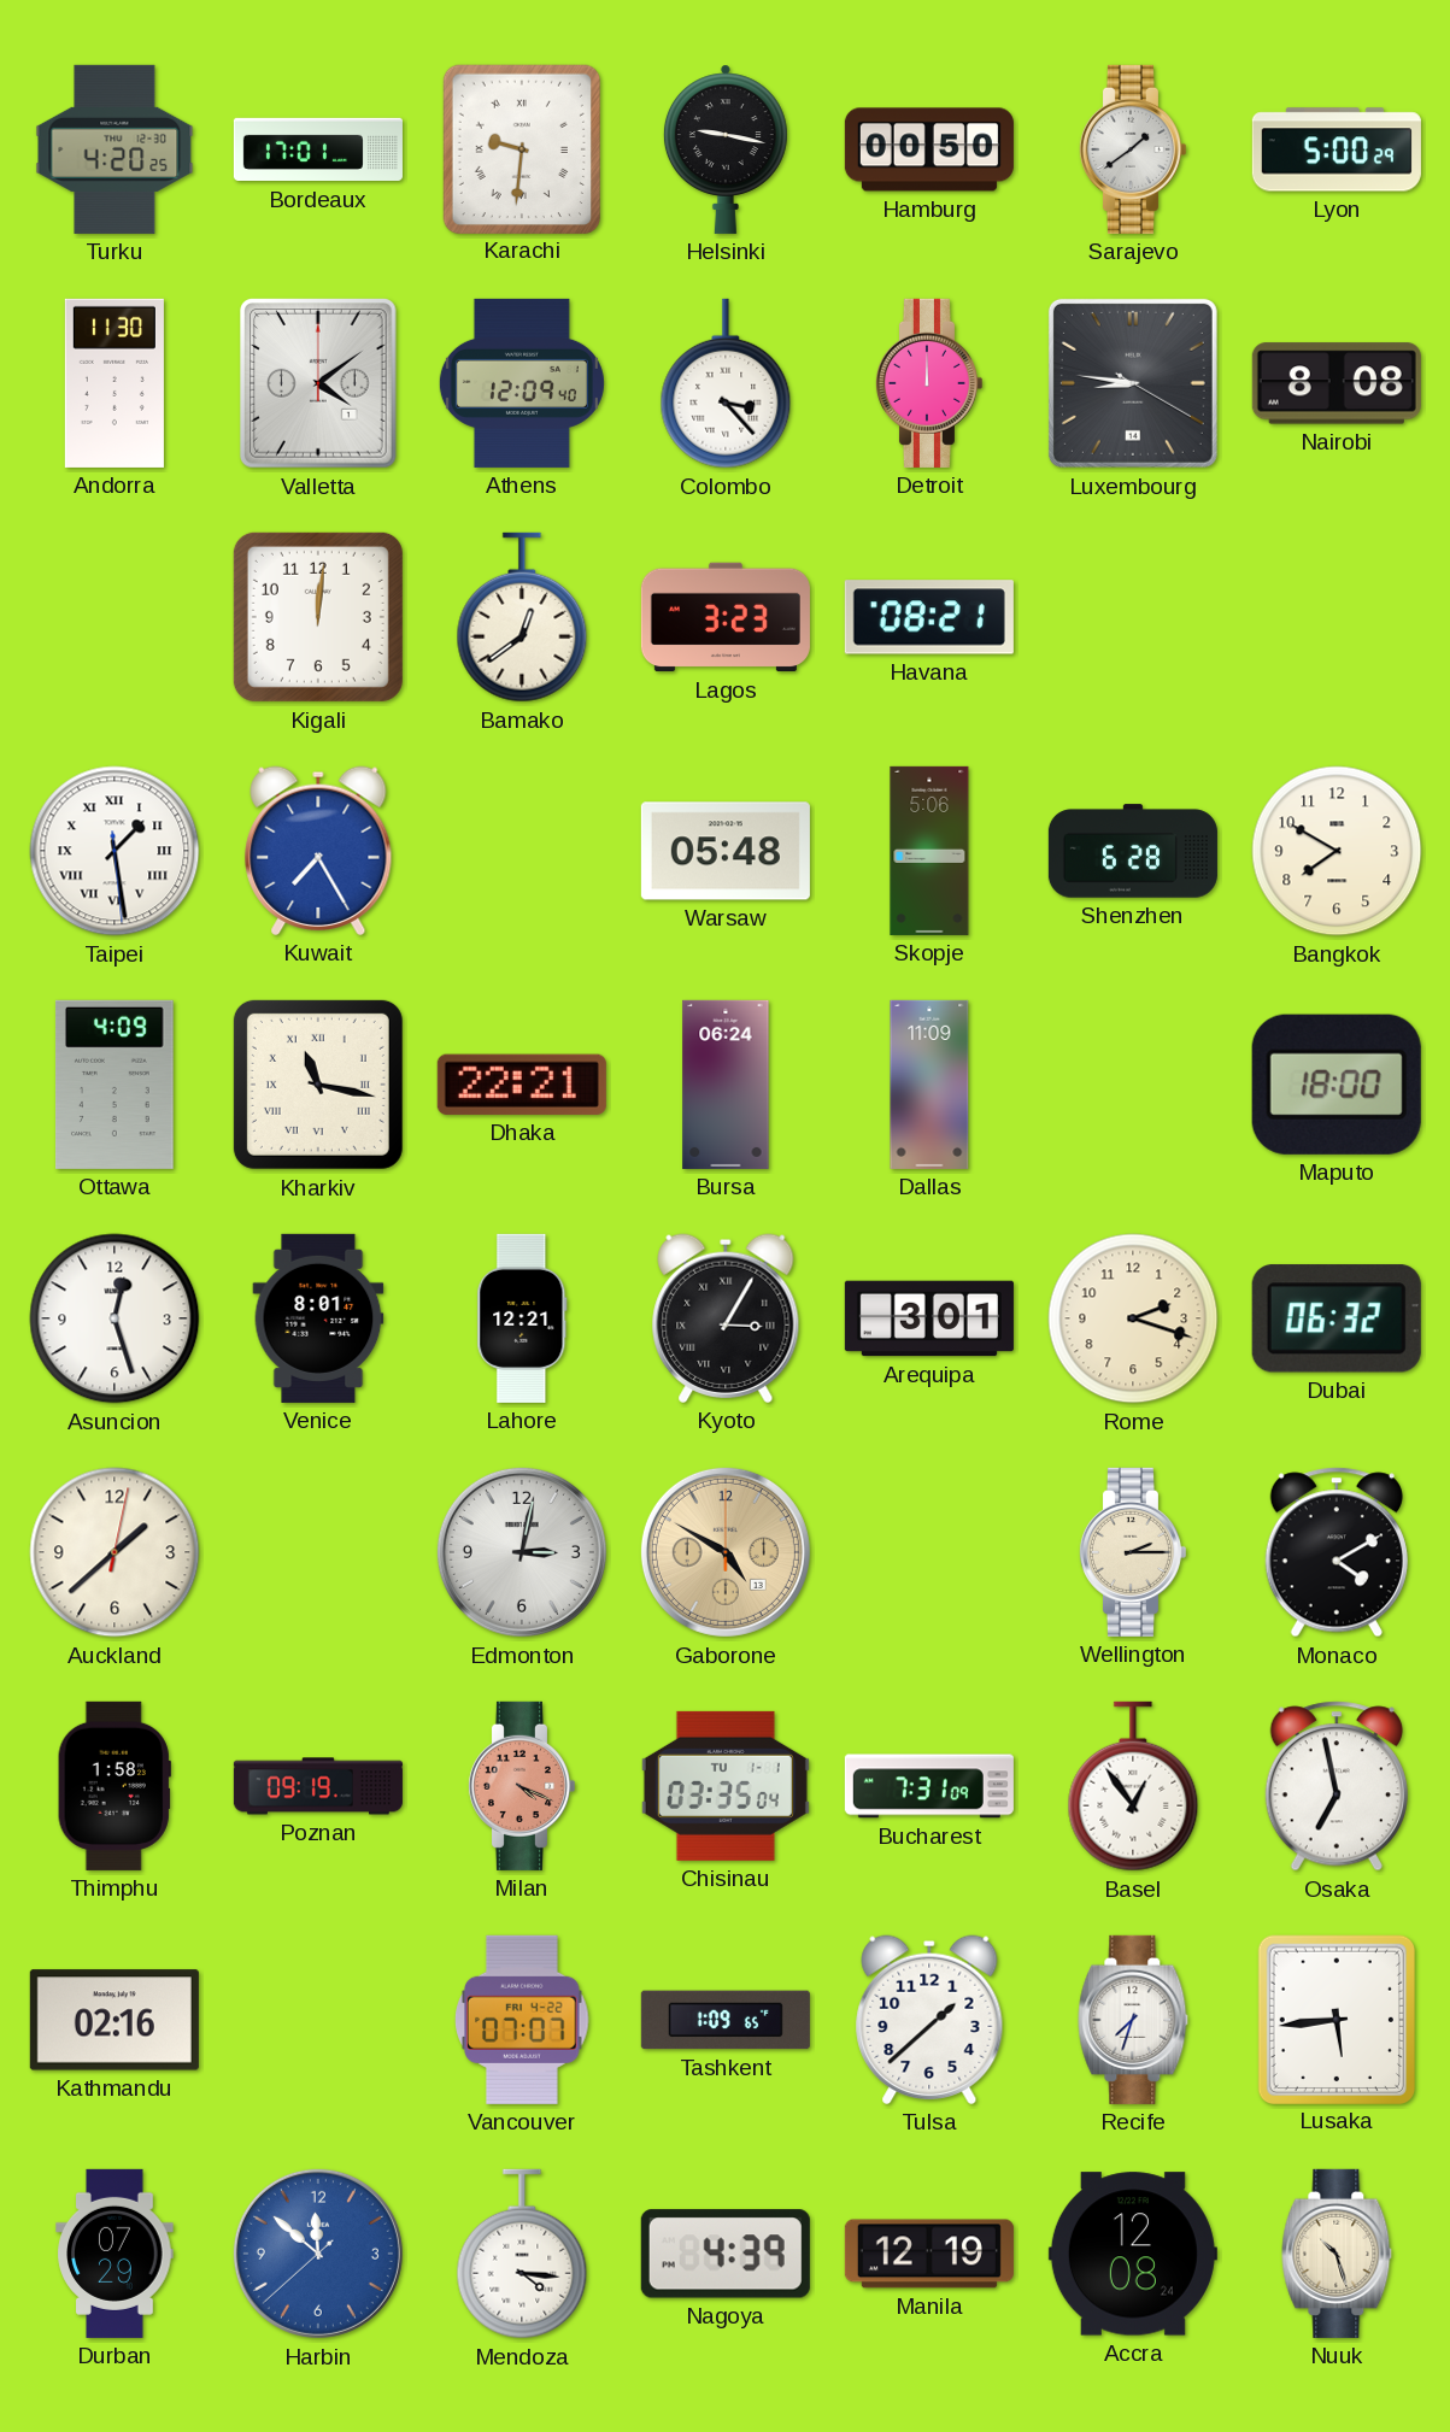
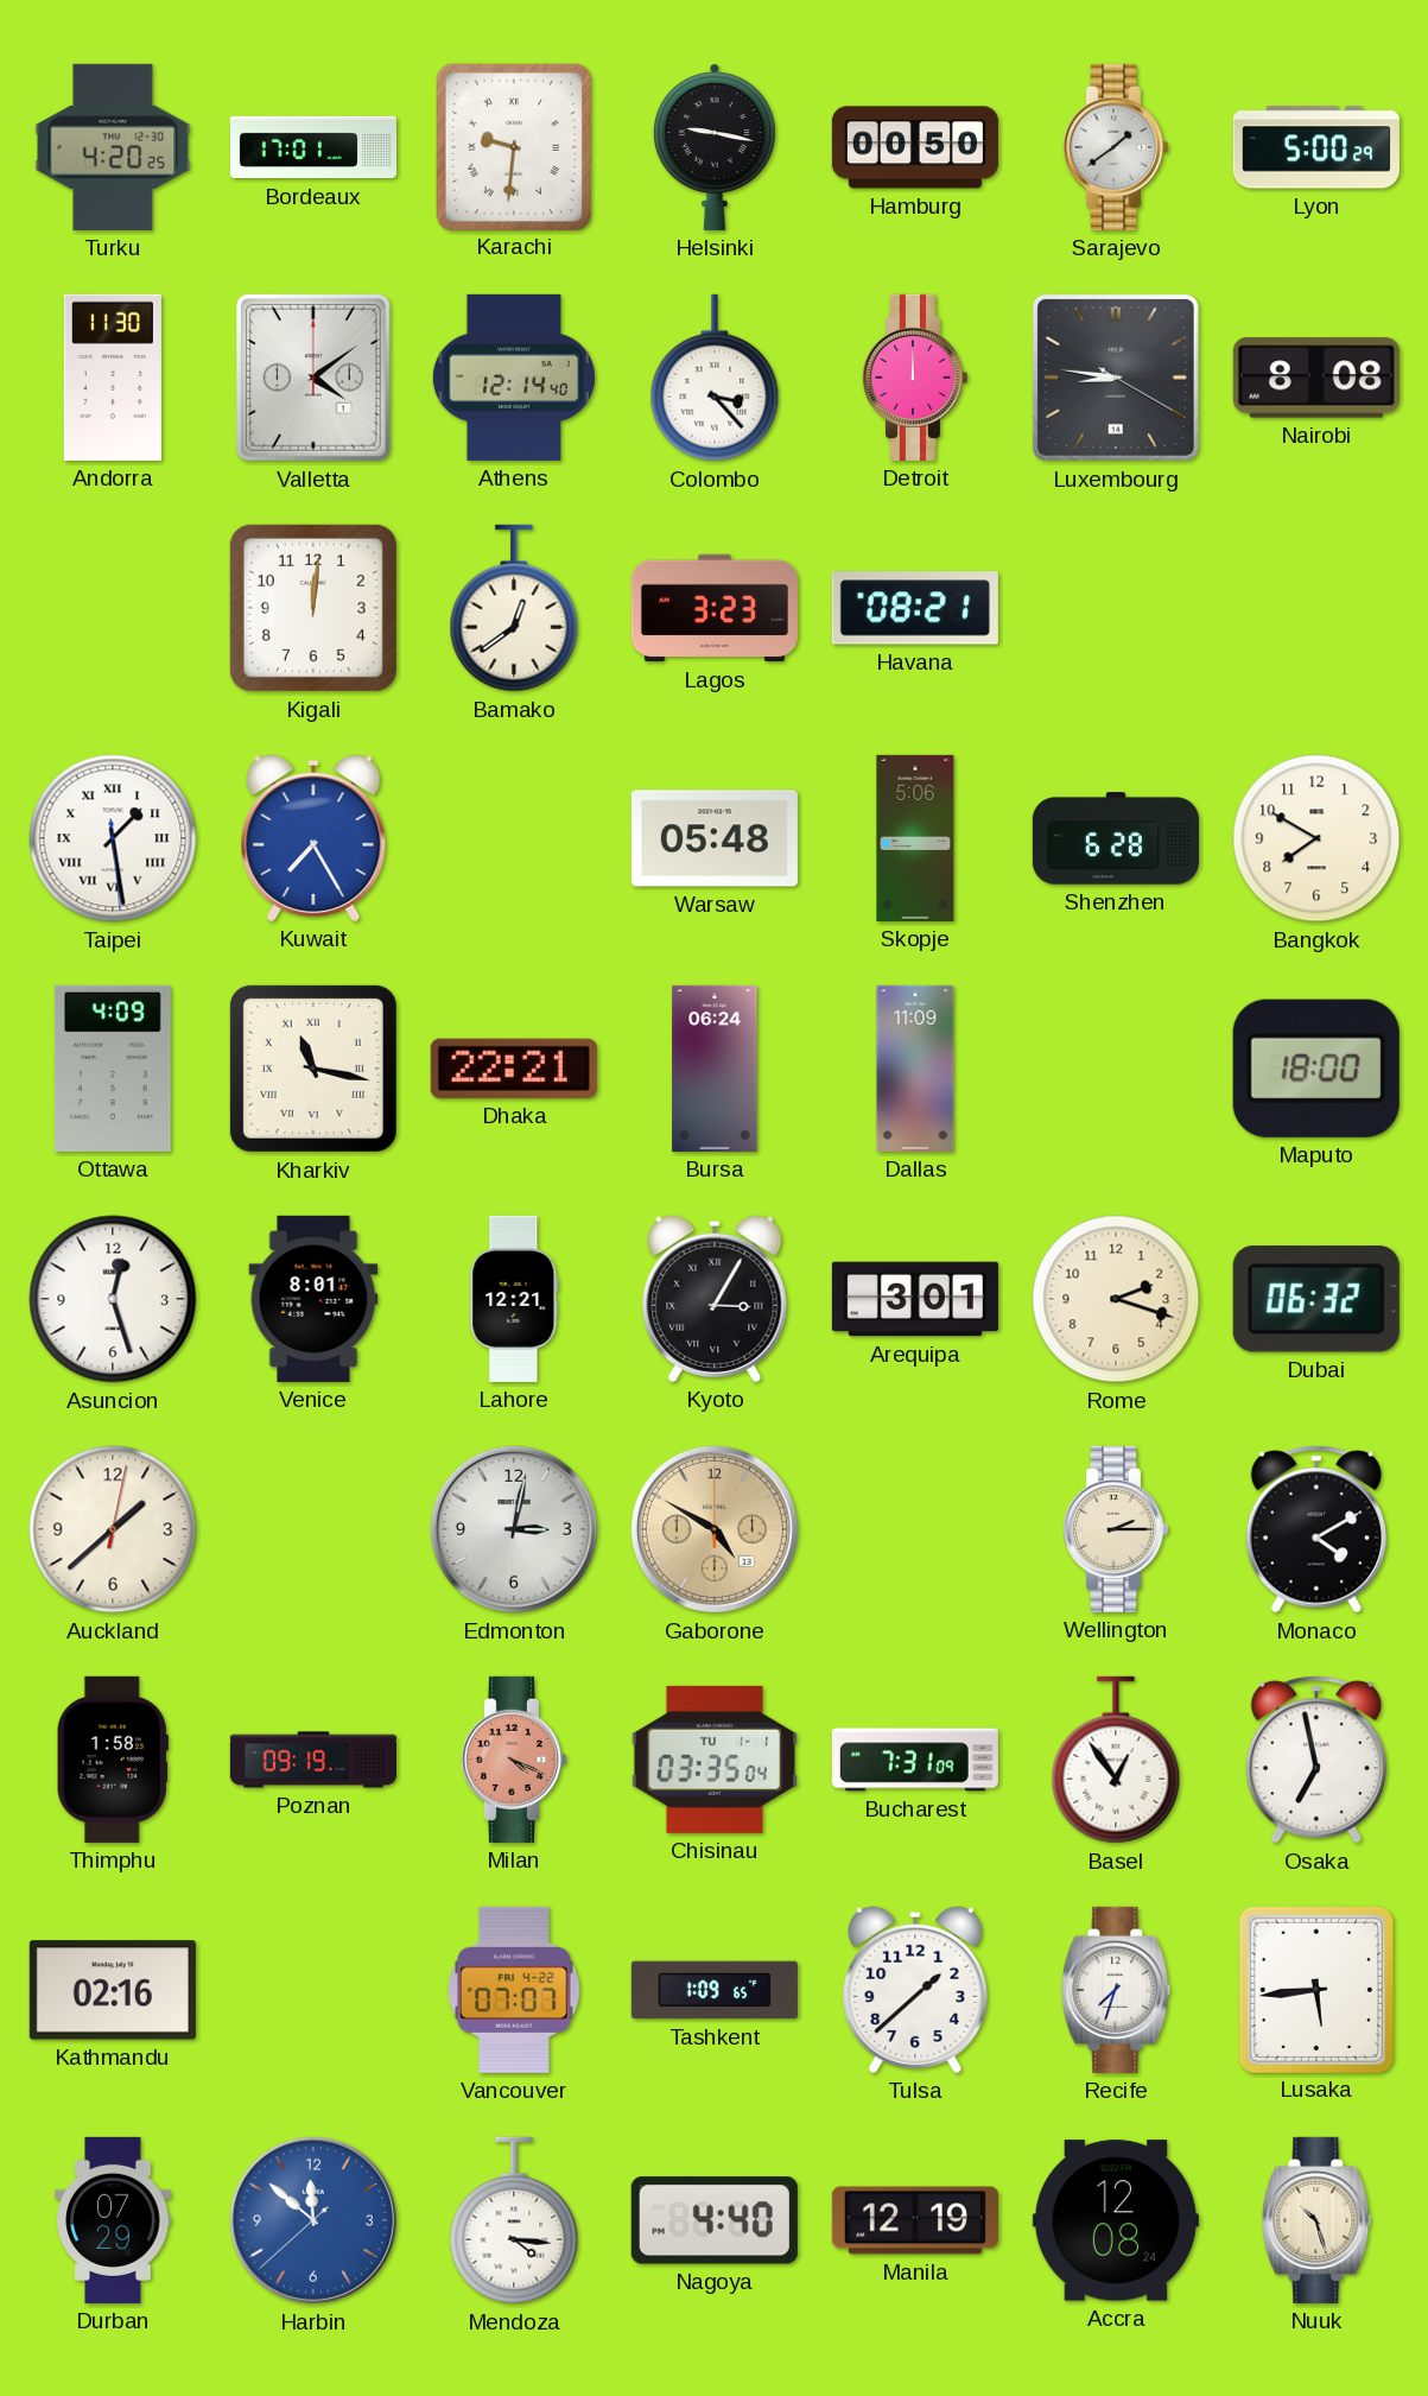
Athens: 12:09 -> 12:14
Nagoya: 4:39 -> 4:40
